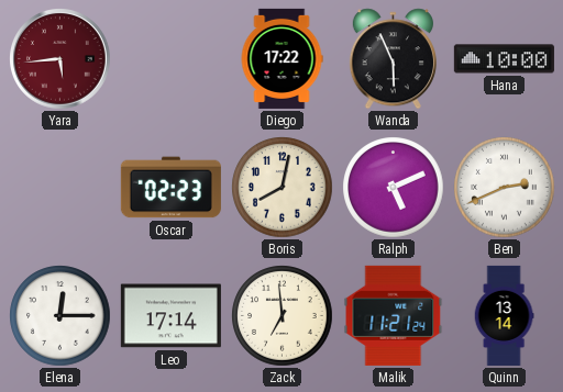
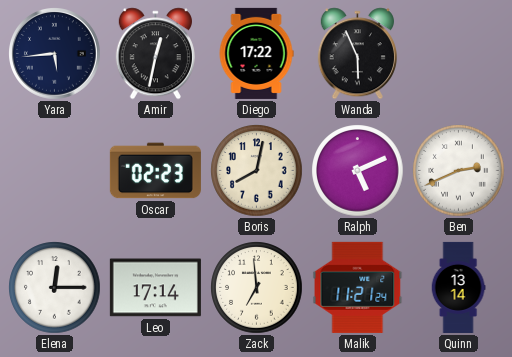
Yara dial: burgundy -> navy
Amir: none -> 12:32
Hana: 10:00 -> none
